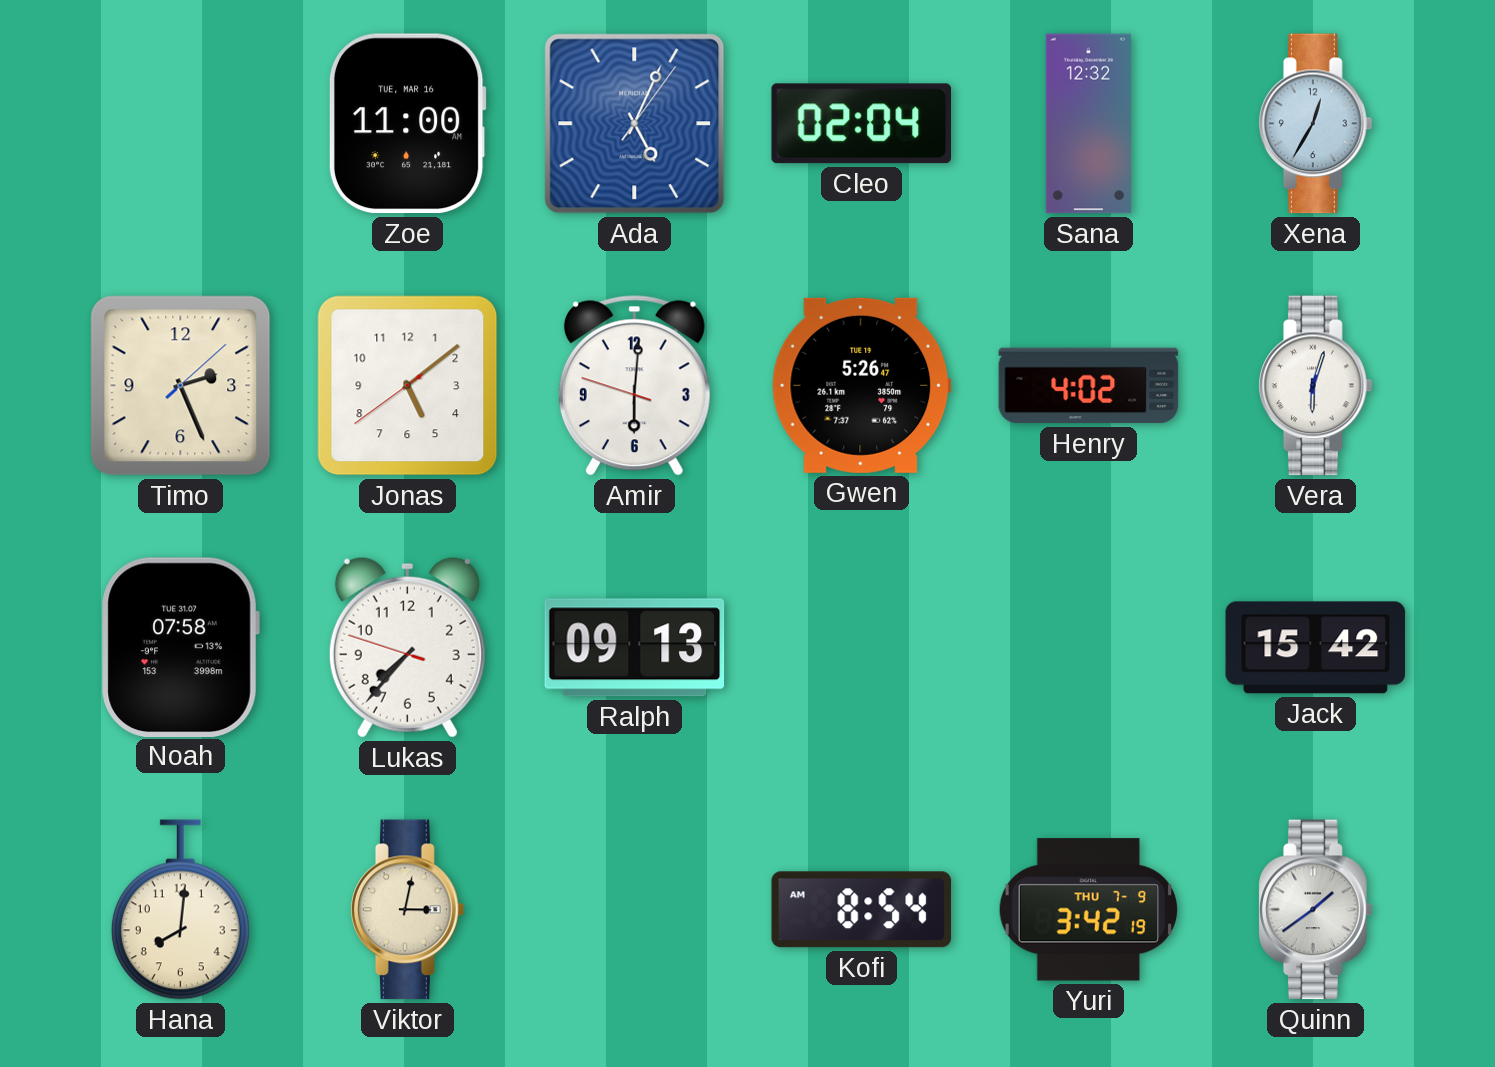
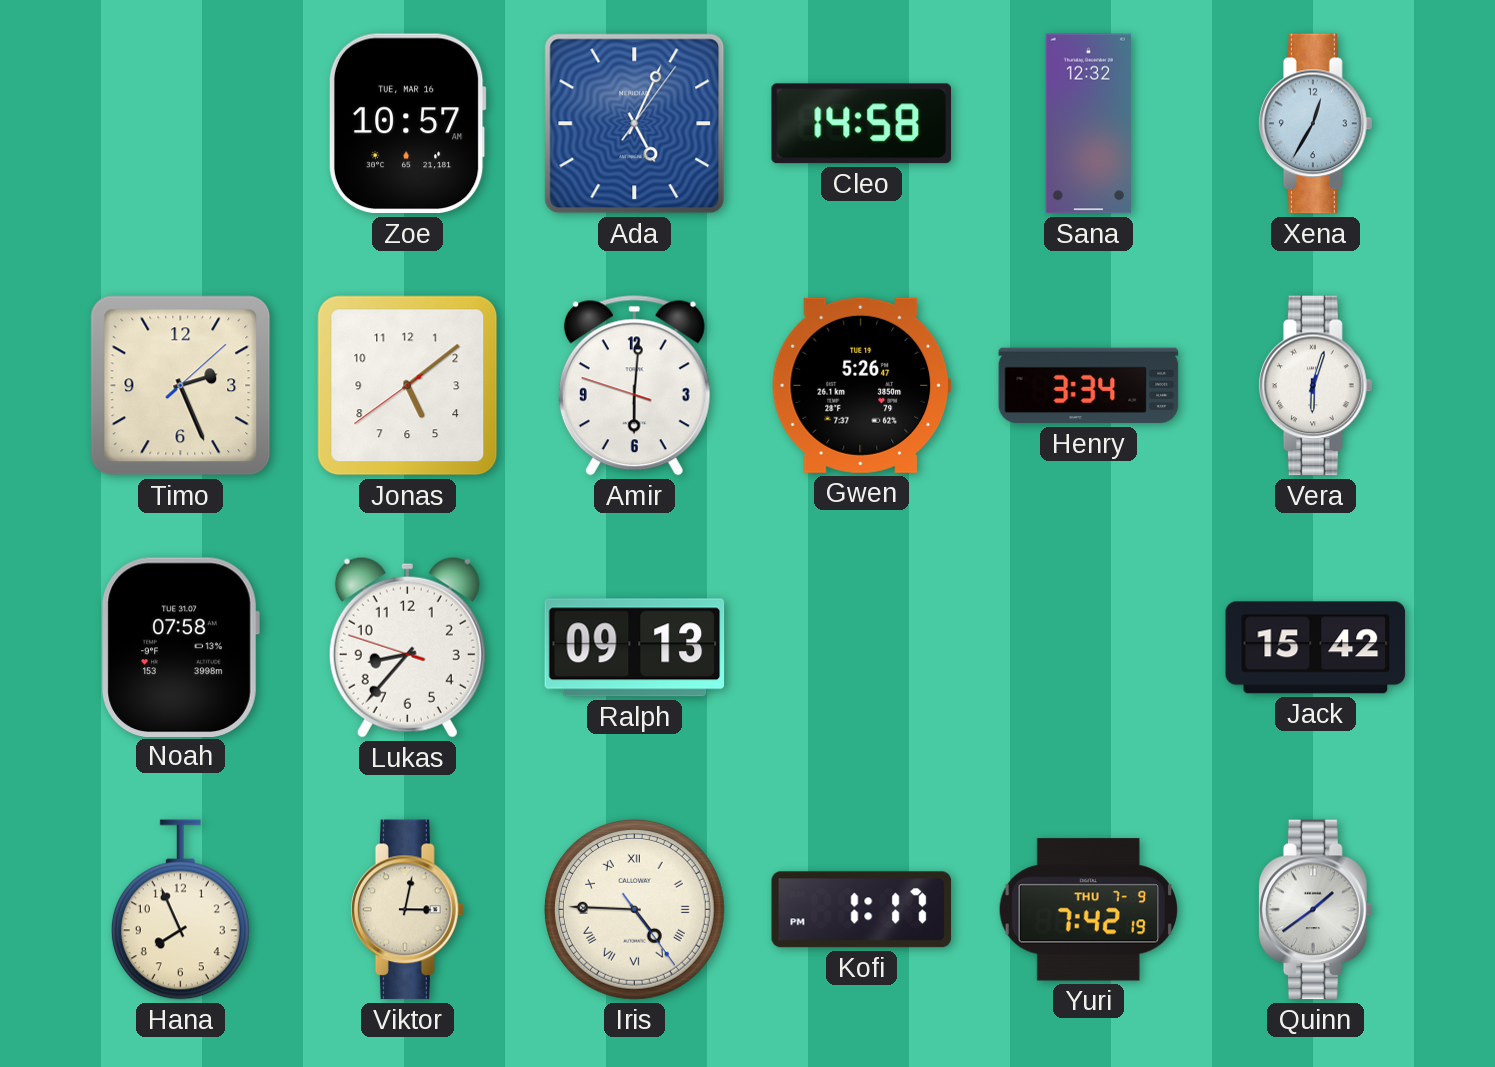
Zoe: 11:00 -> 10:57
Cleo: 02:04 -> 14:58
Henry: 4:02 -> 3:34
Lukas: 7:36 -> 8:36
Hana: 8:01 -> 7:56
Iris: none -> 4:45
Kofi: 8:54 -> 1:17
Yuri: 3:42 -> 7:42
